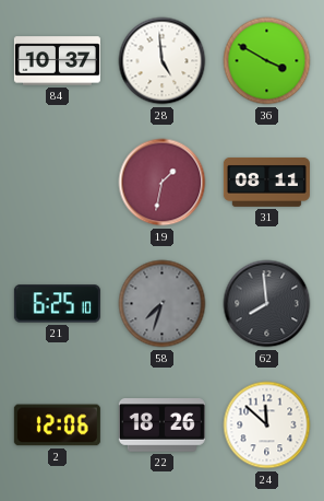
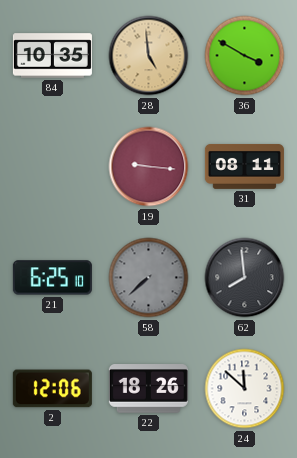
84: 10:37 -> 10:35
28 dial: white -> champagne
19: 1:32 -> 9:16
58: 7:33 -> 7:38
